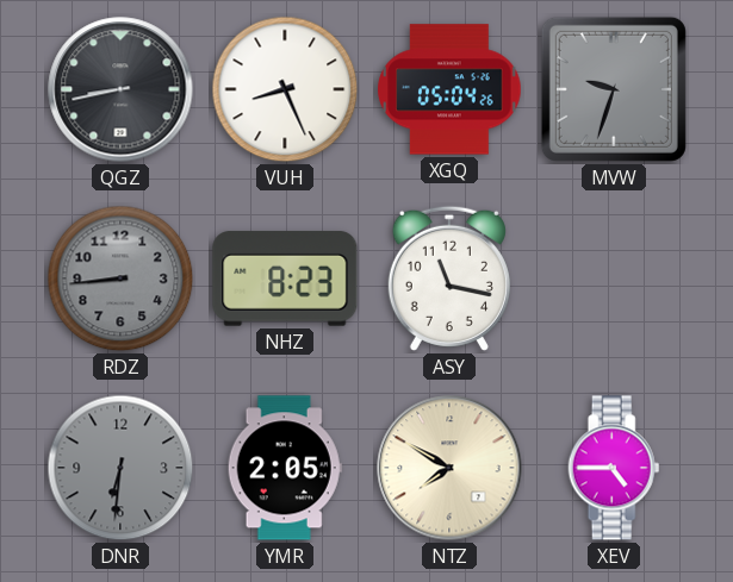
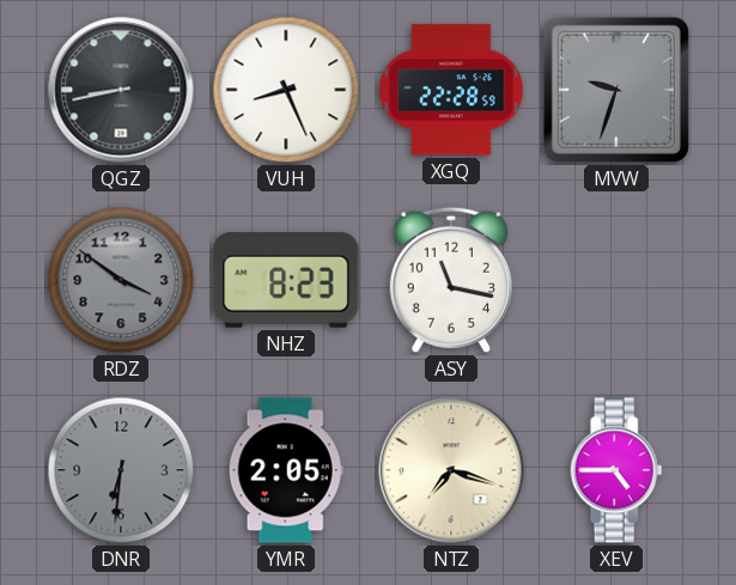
XGQ: 05:04 -> 22:28
RDZ: 8:44 -> 3:51
NTZ: 7:50 -> 7:18
